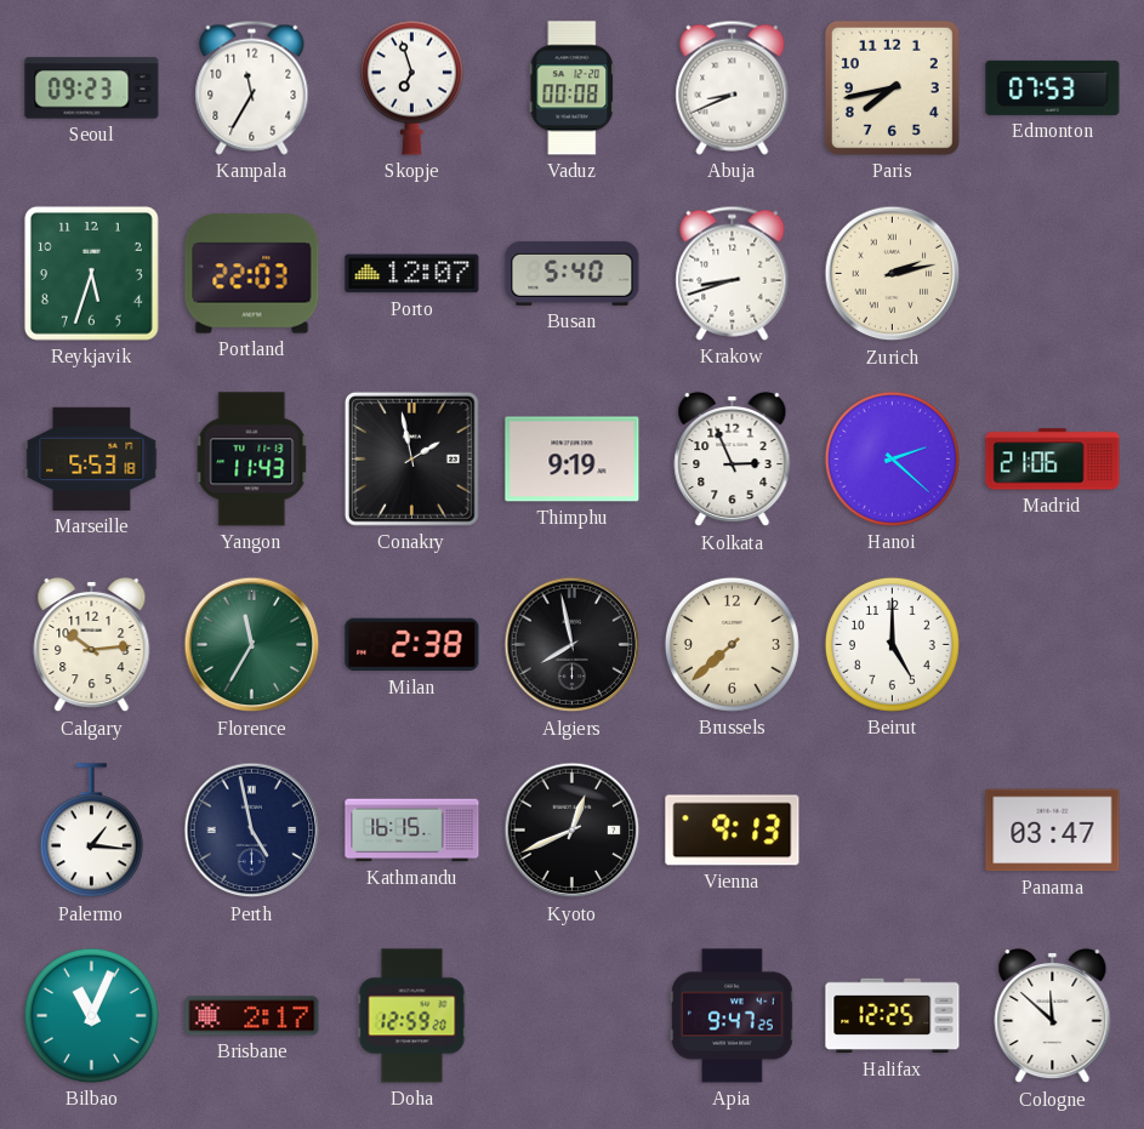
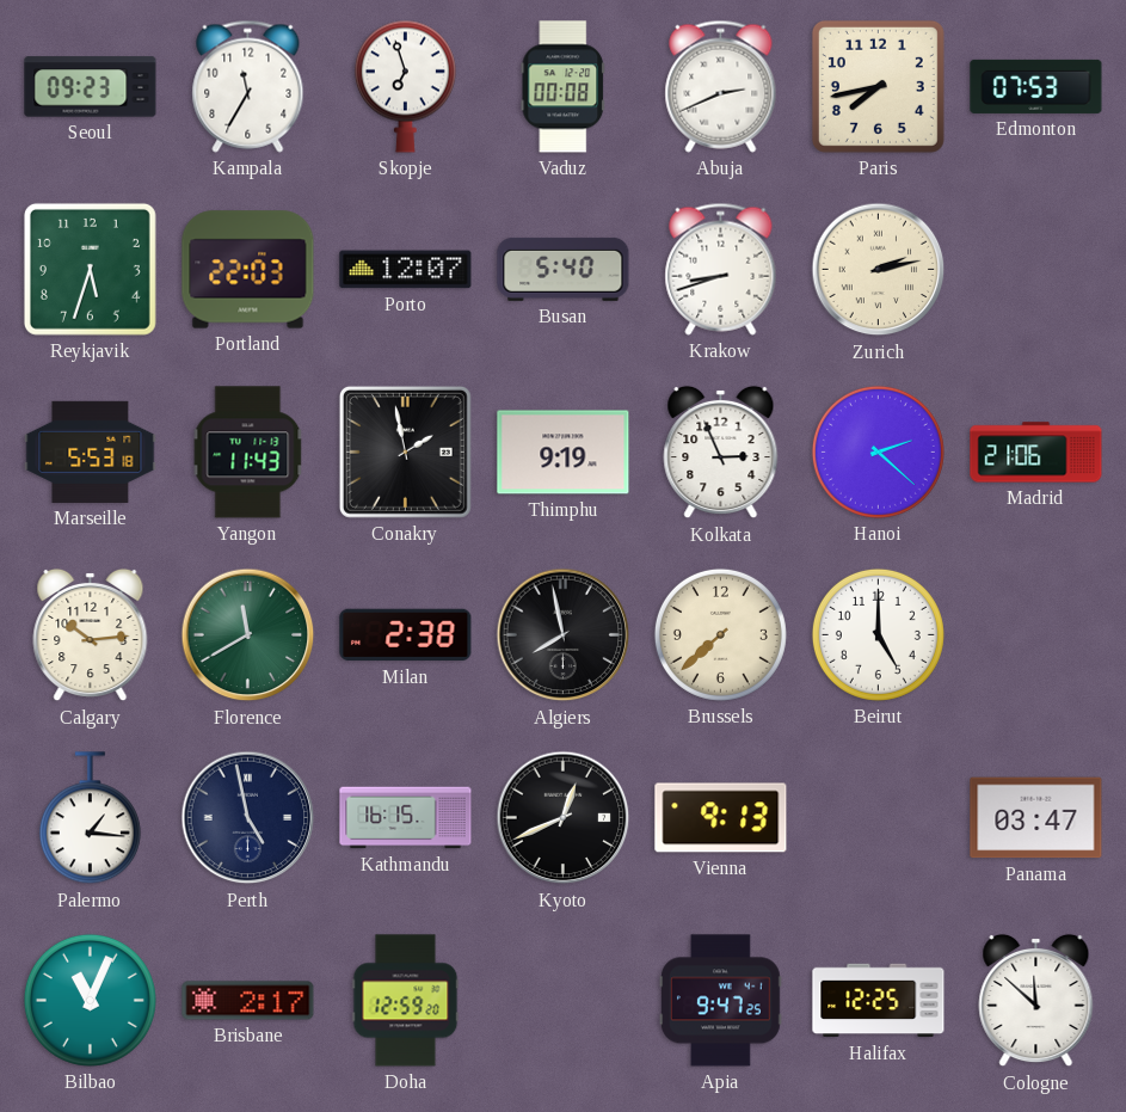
Abuja: 8:41 -> 2:41
Florence: 11:35 -> 11:40
